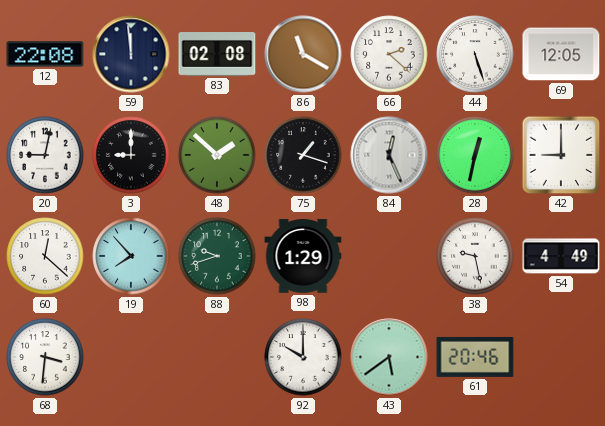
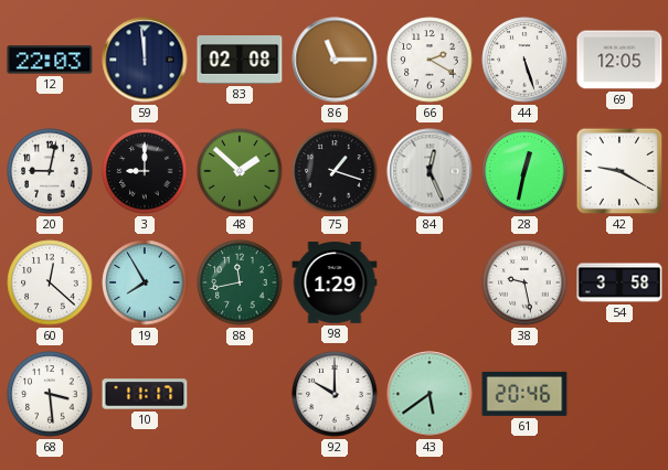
12: 22:08 -> 22:03
86: 11:20 -> 11:15
66: 2:22 -> 2:20
42: 9:00 -> 9:20
19: 7:53 -> 7:55
88: 9:42 -> 11:43
54: 4:49 -> 3:58
68: 3:31 -> 3:29
10: none -> 11:17
